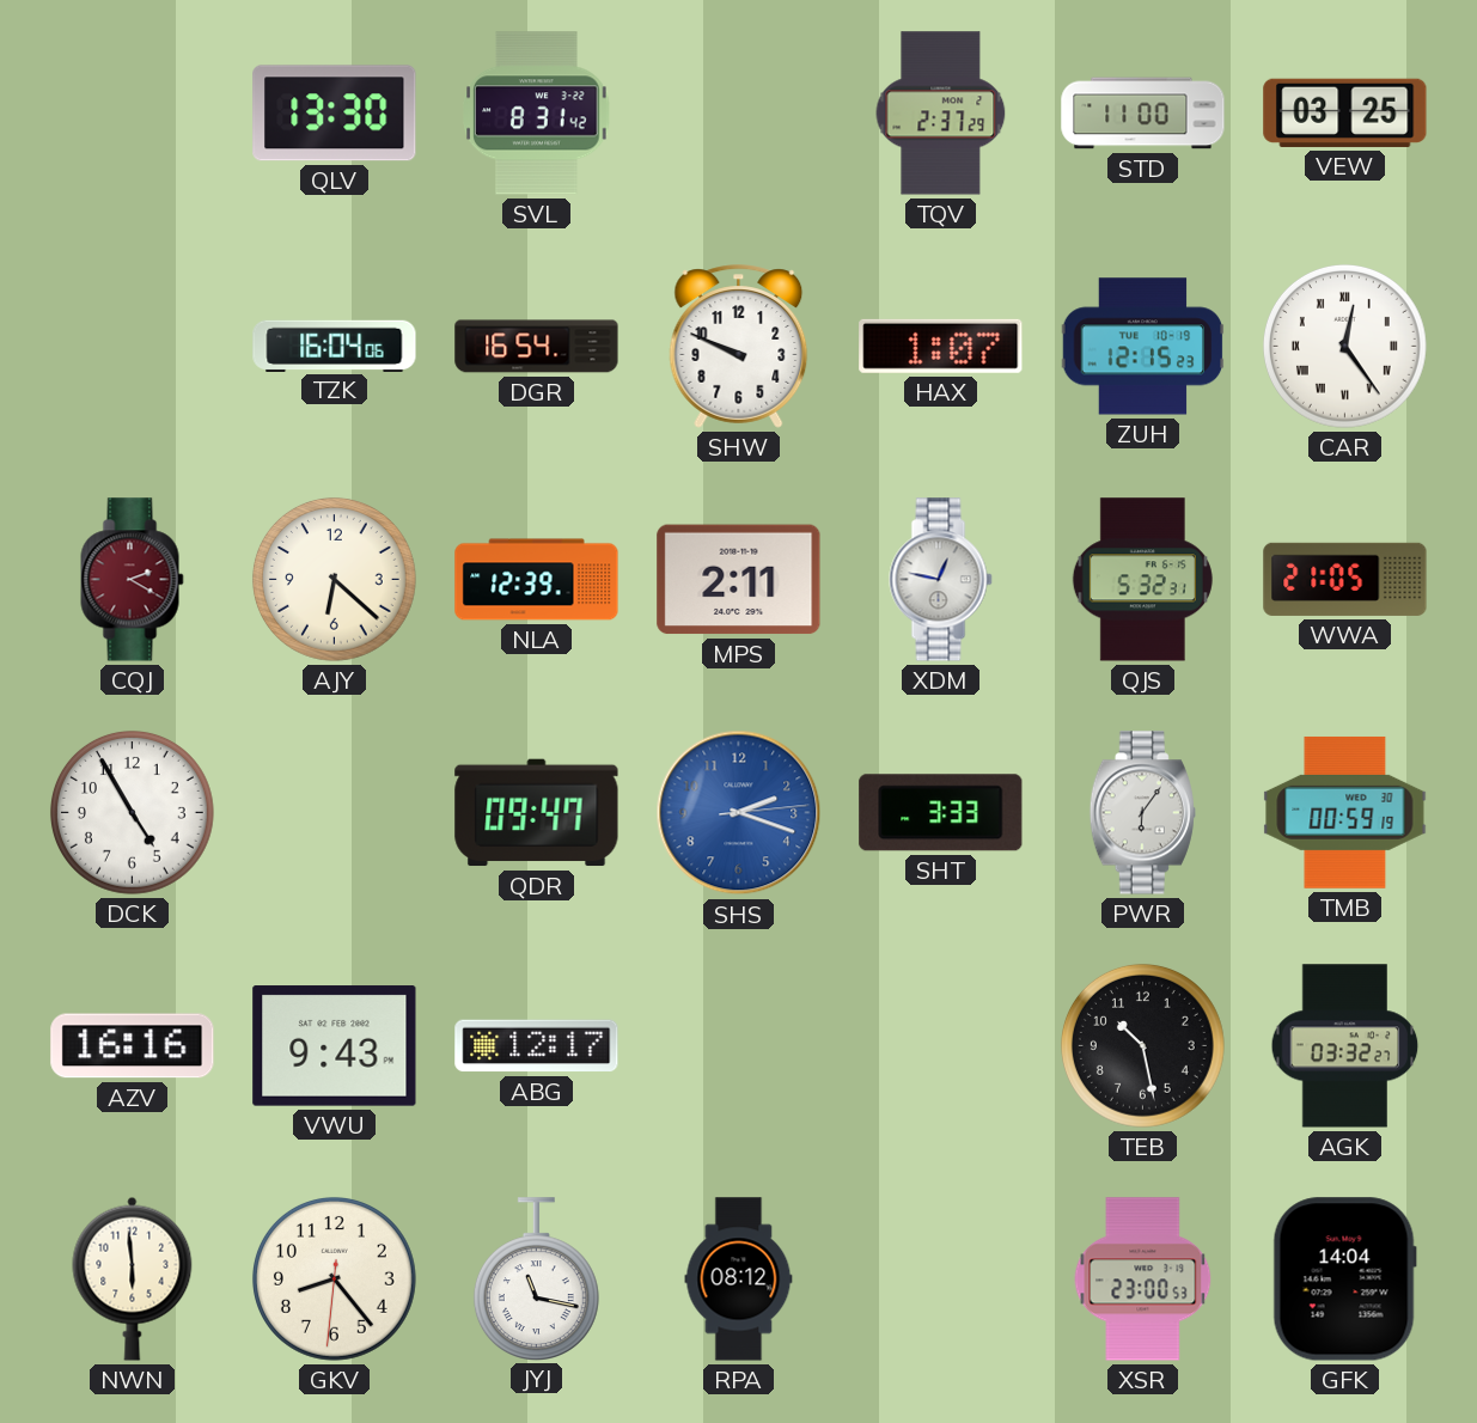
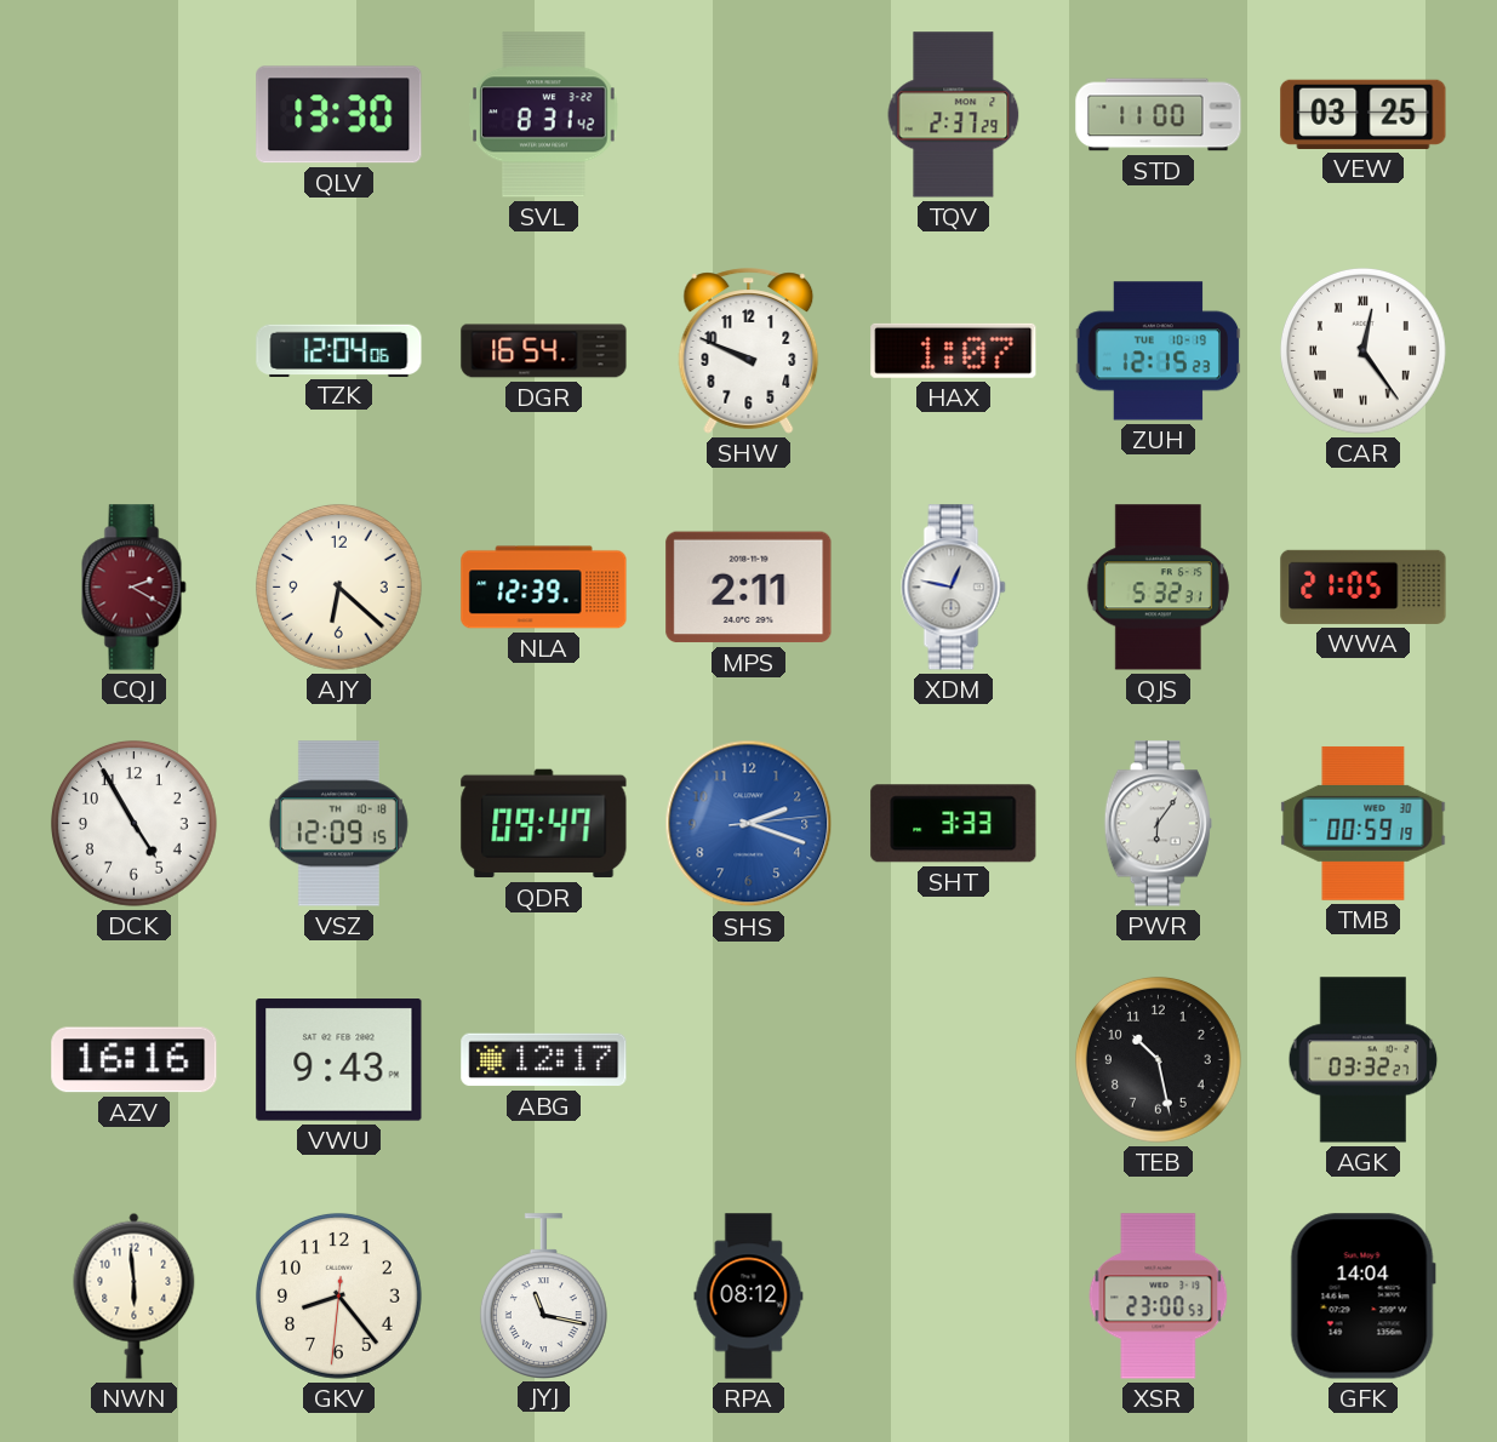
TZK: 16:04 -> 12:04
VSZ: none -> 12:09
